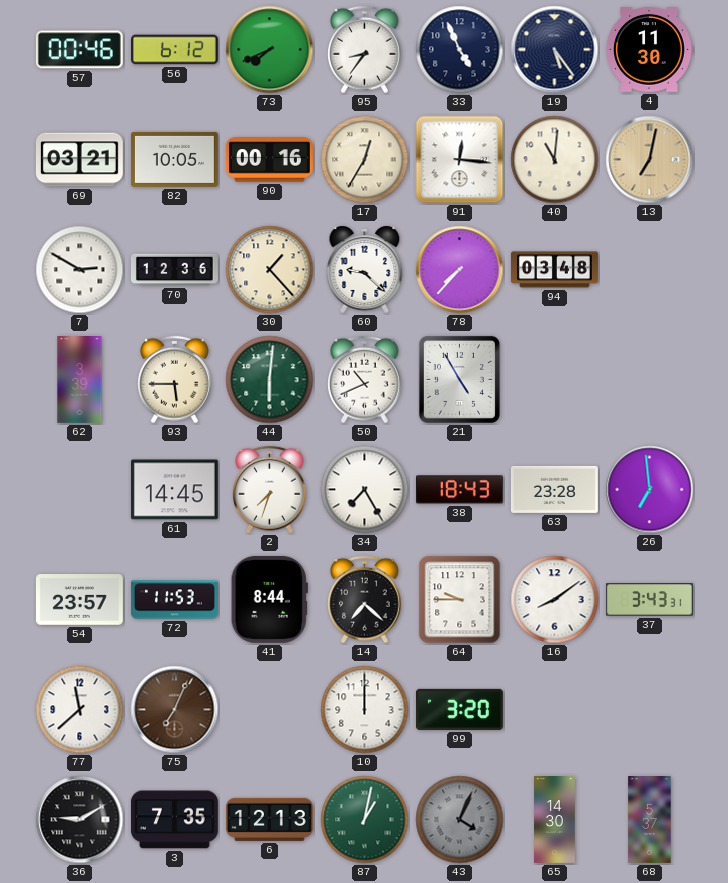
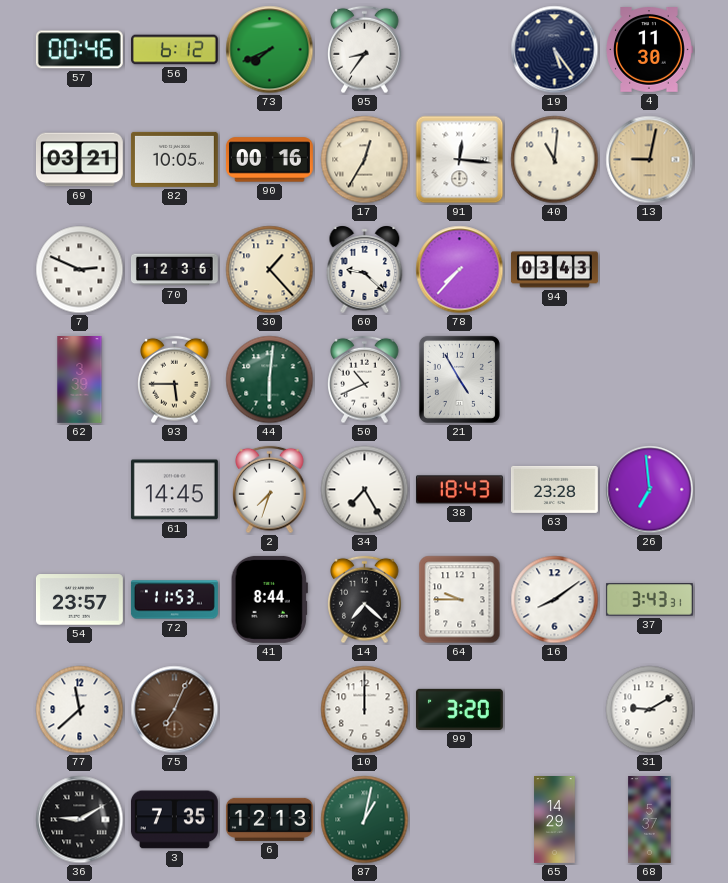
33: 4:56 -> none
13: 7:02 -> 9:02
7: 2:50 -> 2:49
94: 03:48 -> 03:43
31: none -> 9:10
43: 4:04 -> none
65: 14:30 -> 14:29
